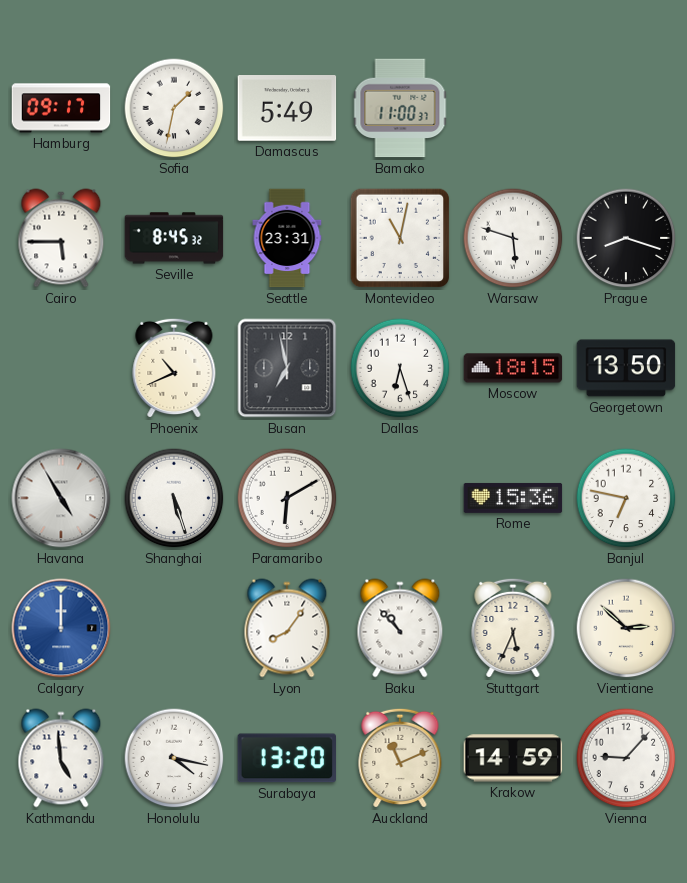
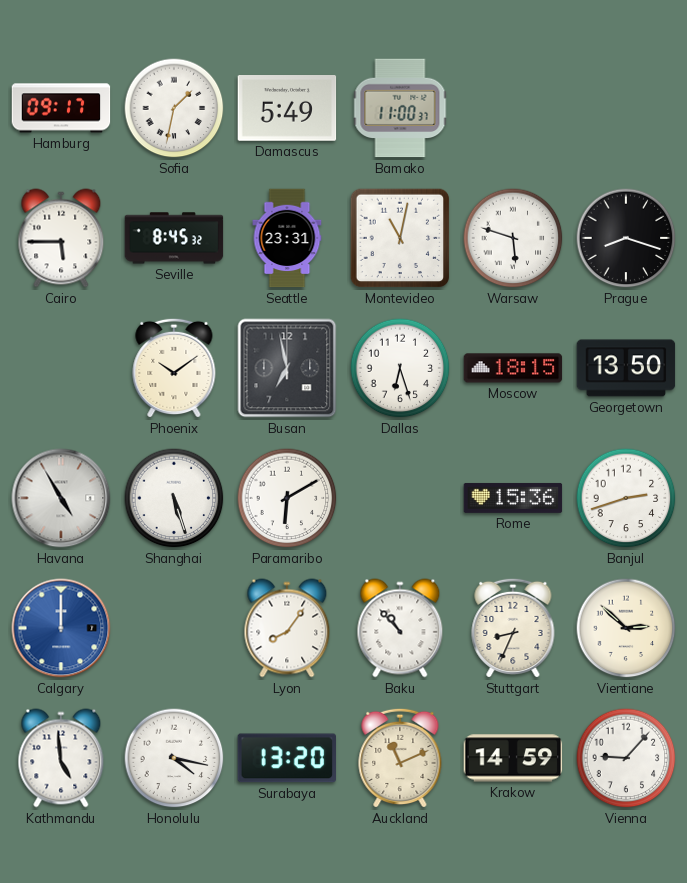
Phoenix: 10:41 -> 10:09
Banjul: 6:47 -> 2:42
Stuttgart: 5:34 -> 8:34
